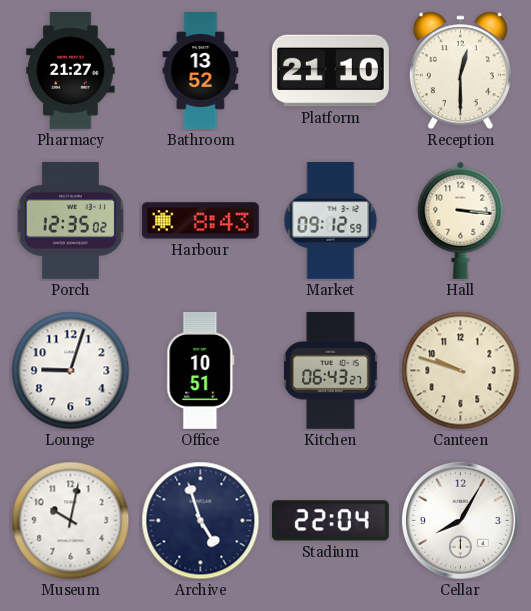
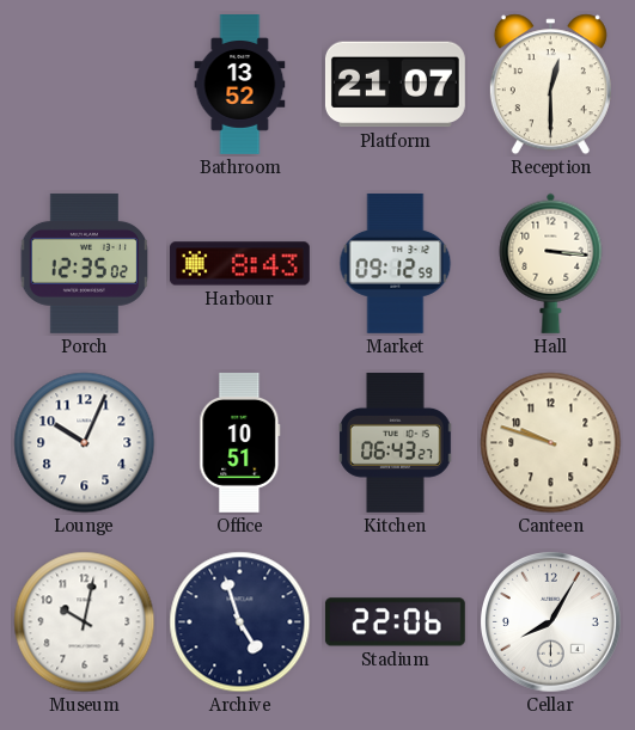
Pharmacy: 21:27 -> none
Platform: 21:10 -> 21:07
Lounge: 9:03 -> 10:04
Stadium: 22:04 -> 22:06
